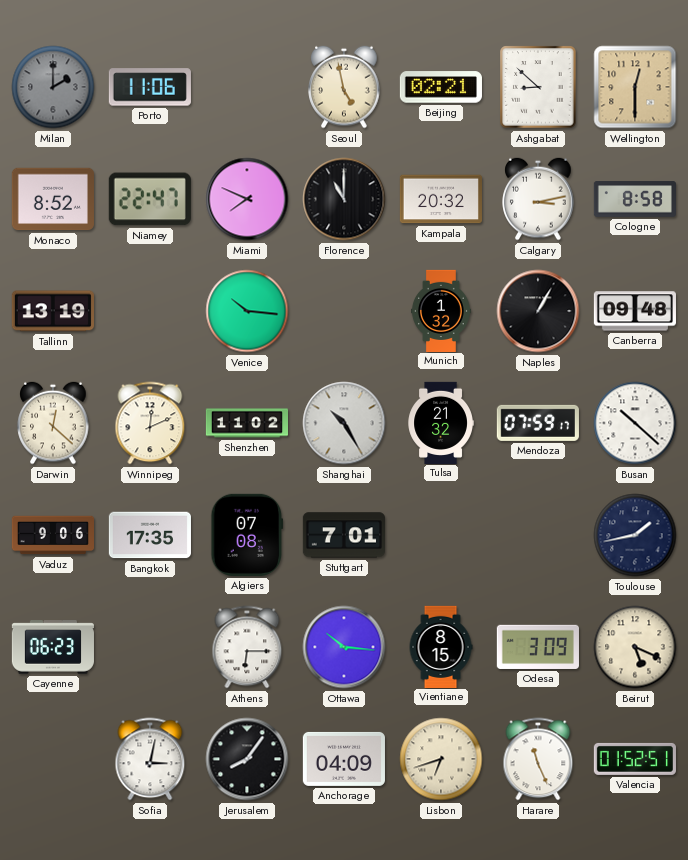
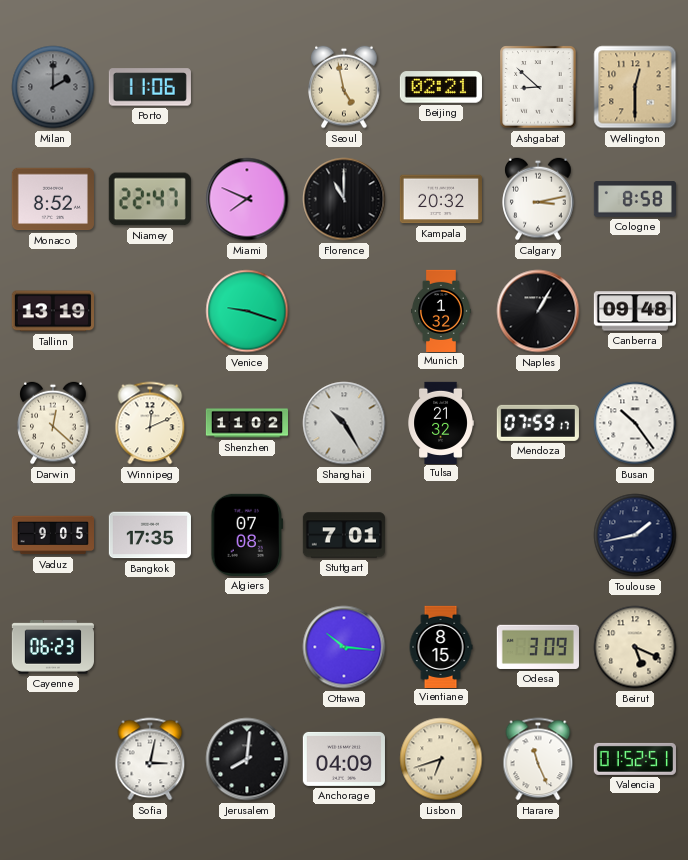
Venice: 10:16 -> 9:18
Busan: 10:22 -> 10:24
Vaduz: 9:06 -> 9:05
Athens: 6:15 -> none
Jerusalem: 8:06 -> 8:01
